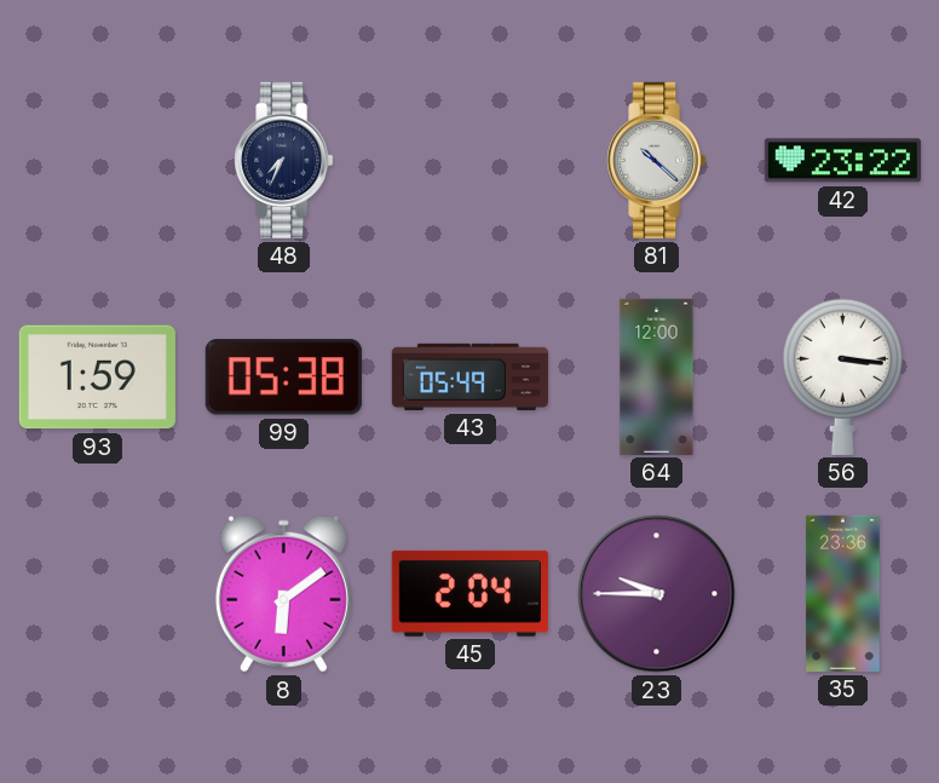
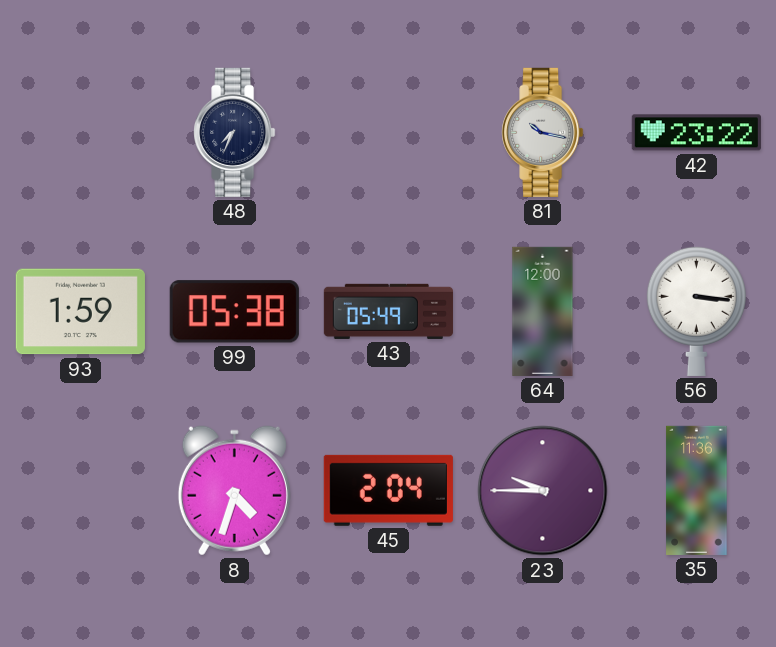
81: 10:22 -> 10:17
8: 6:09 -> 4:33
35: 23:36 -> 11:36
